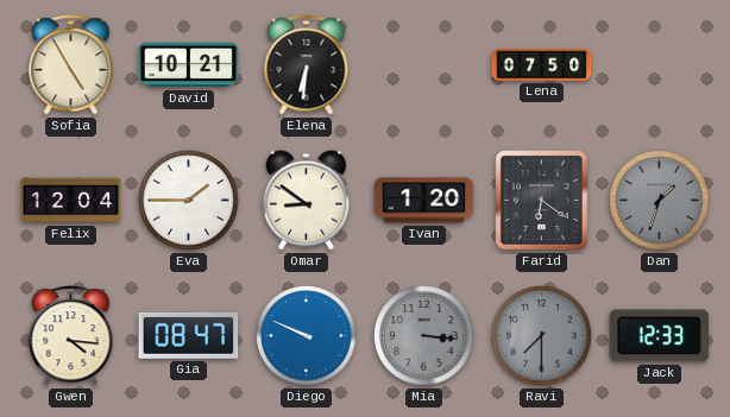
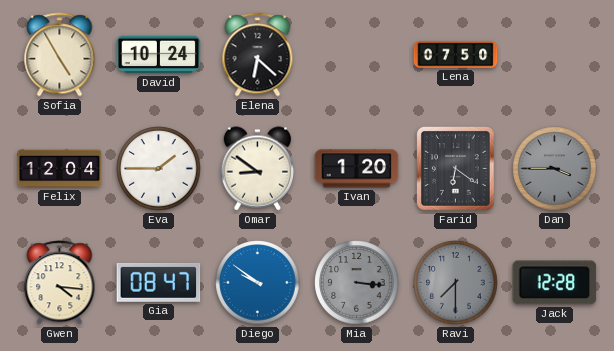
David: 10:21 -> 10:24
Elena: 6:31 -> 6:22
Dan: 1:33 -> 3:45
Diego: 9:49 -> 9:51
Jack: 12:33 -> 12:28
